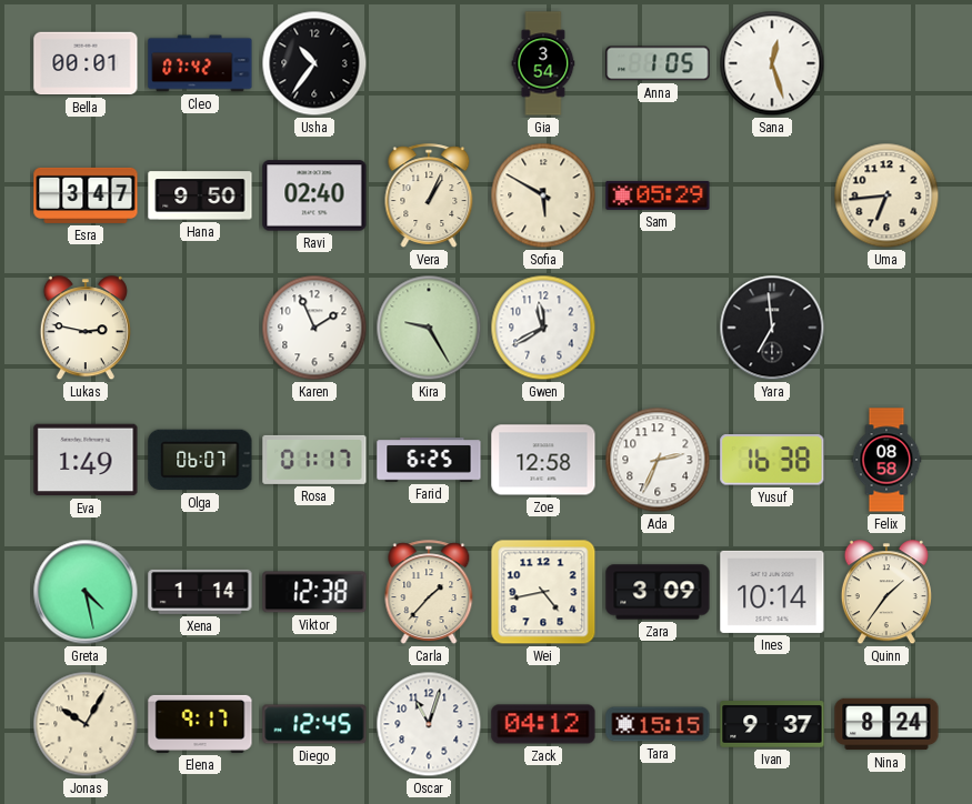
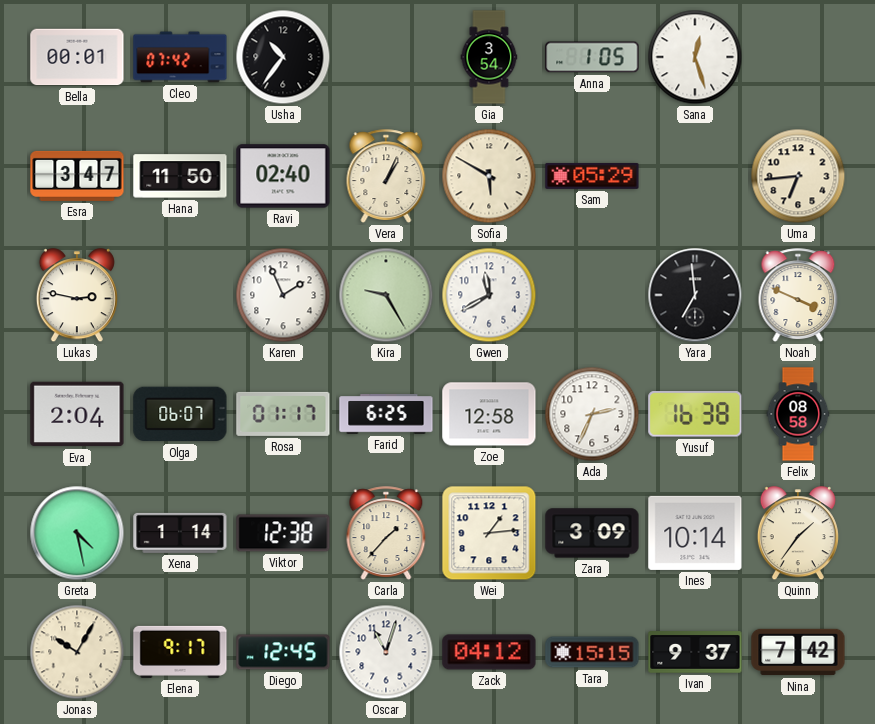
Hana: 9:50 -> 11:50
Noah: none -> 3:49
Eva: 1:49 -> 2:04
Wei: 4:43 -> 1:14
Nina: 8:24 -> 7:42
